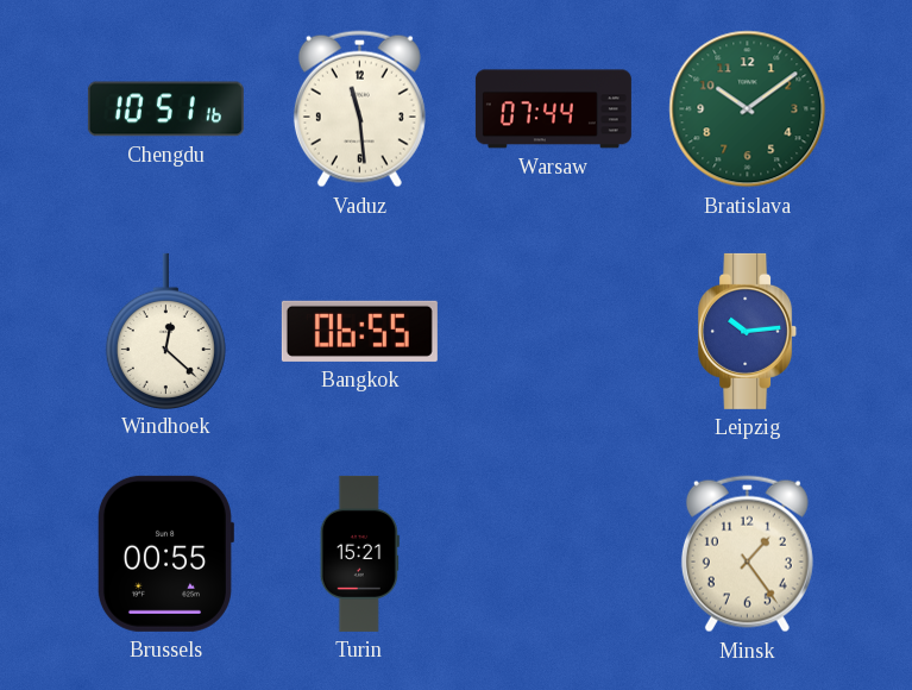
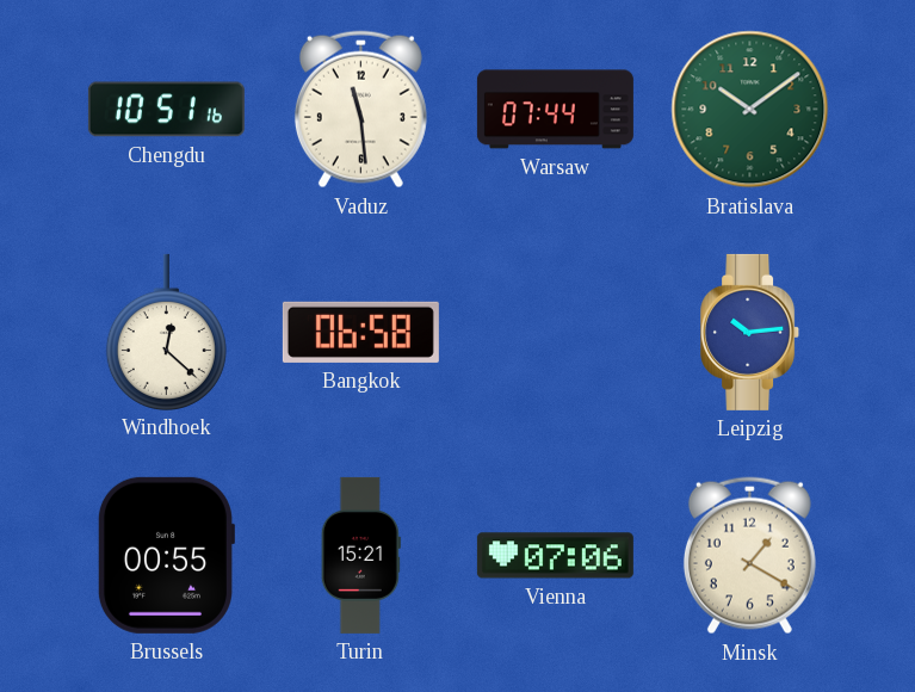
Bangkok: 06:55 -> 06:58
Vienna: none -> 07:06
Minsk: 1:24 -> 1:20
